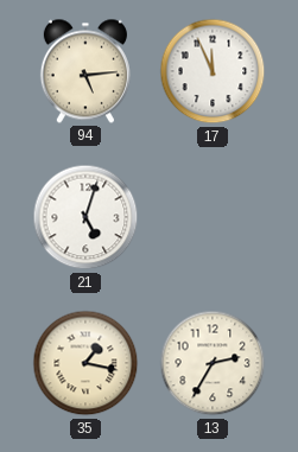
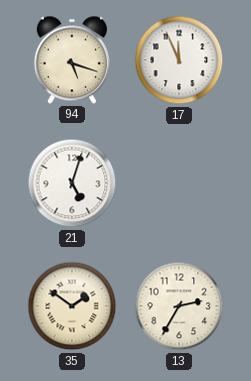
94: 5:14 -> 5:18
35: 1:17 -> 1:51
